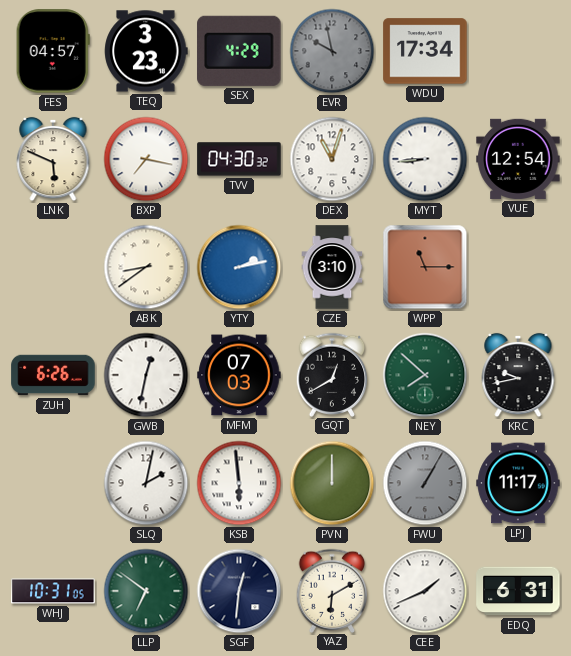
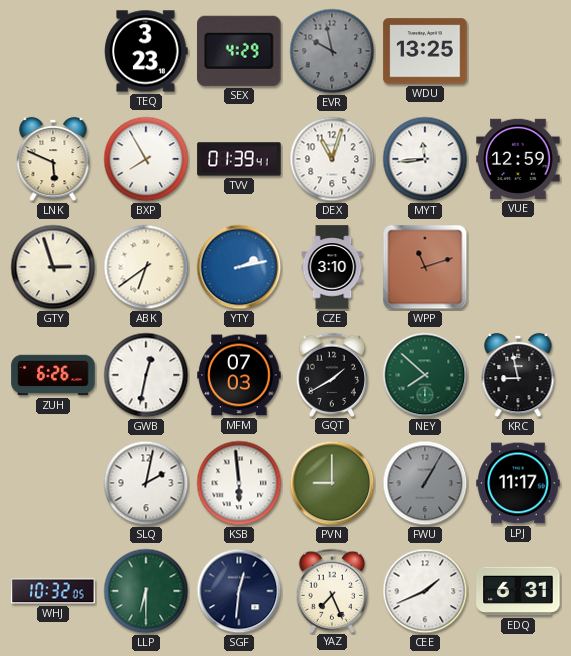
FES: 04:57 -> none
WDU: 17:34 -> 13:25
BXP: 7:17 -> 7:55
TVV: 04:30 -> 01:39
MYT: 8:44 -> 11:44
VUE: 12:54 -> 12:59
GTY: none -> 2:57
ABK: 8:39 -> 6:39
WPP: 11:15 -> 11:12
GQT: 12:40 -> 1:40
KRC: 9:43 -> 8:58
PVN: 12:00 -> 9:00
WHJ: 10:31 -> 10:32
LLP: 6:51 -> 6:30
YAZ: 6:10 -> 7:26
